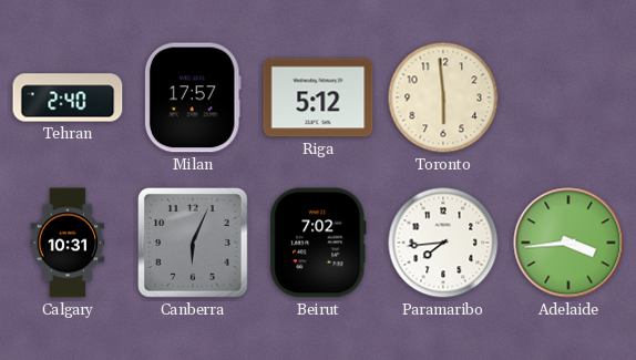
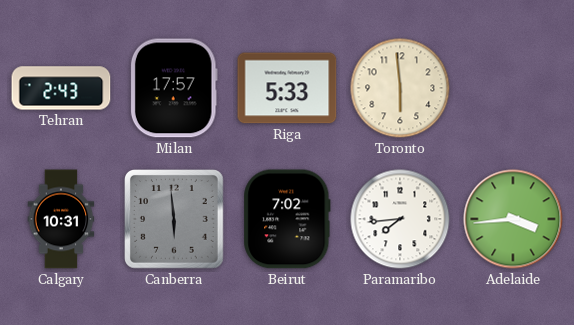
Tehran: 2:40 -> 2:43
Riga: 5:12 -> 5:33
Canberra: 6:04 -> 5:59
